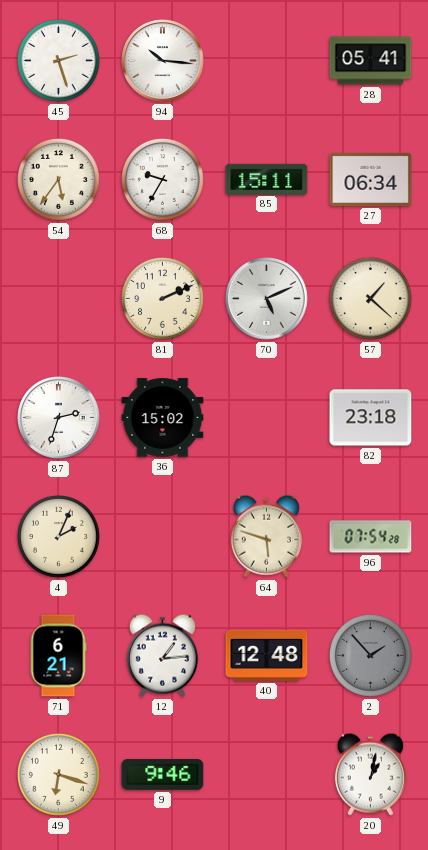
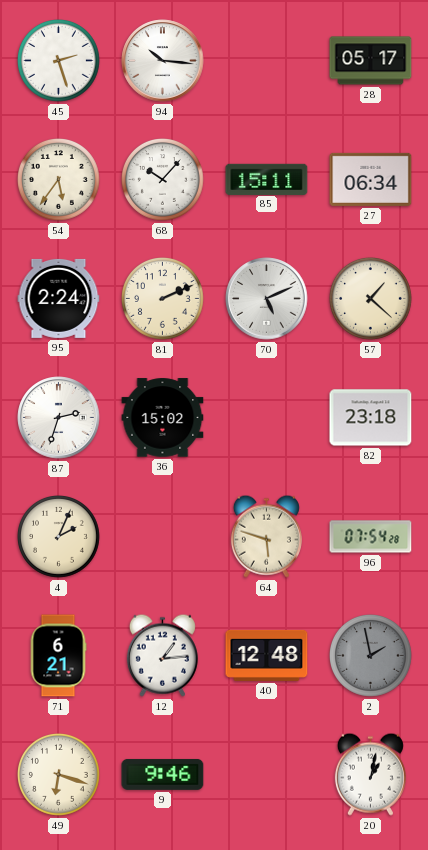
28: 05:41 -> 05:17
68: 9:35 -> 10:07
95: none -> 2:24
2: 1:53 -> 1:58
